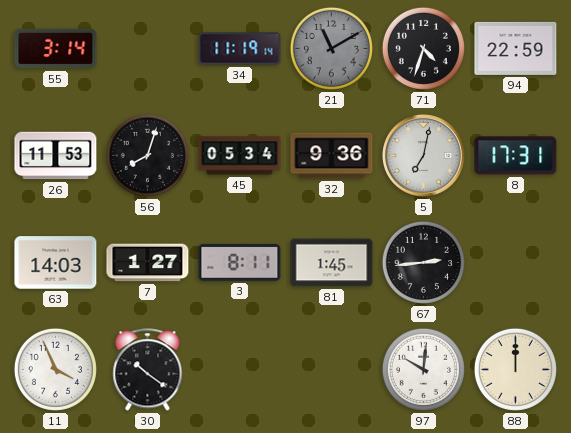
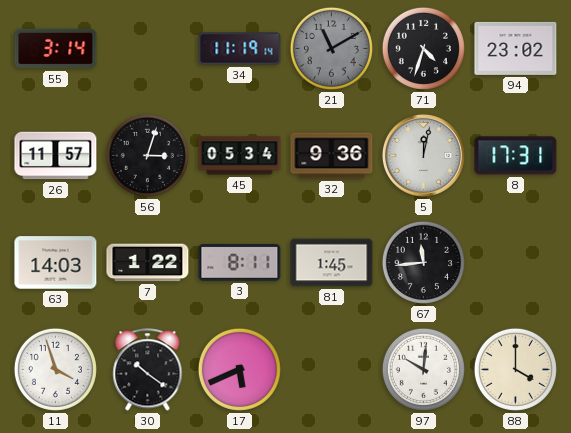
94: 22:59 -> 23:02
26: 11:53 -> 11:57
56: 8:03 -> 3:03
5: 7:02 -> 12:02
7: 1:27 -> 1:22
67: 2:44 -> 11:44
11: 3:56 -> 3:57
17: none -> 5:41
88: 12:00 -> 4:00
